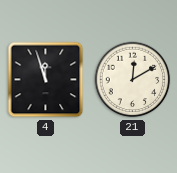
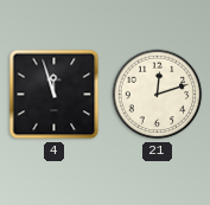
21: 12:10 -> 12:12
